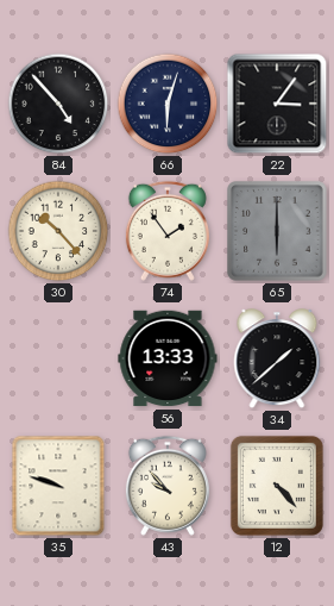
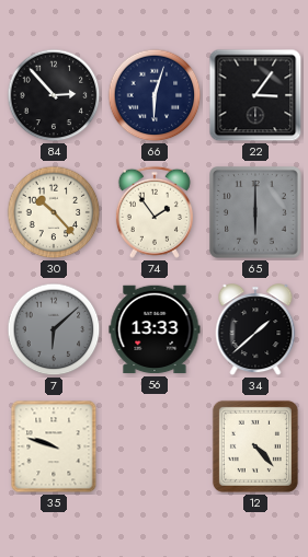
84: 4:53 -> 2:53
7: none -> 6:08
43: 9:53 -> none
